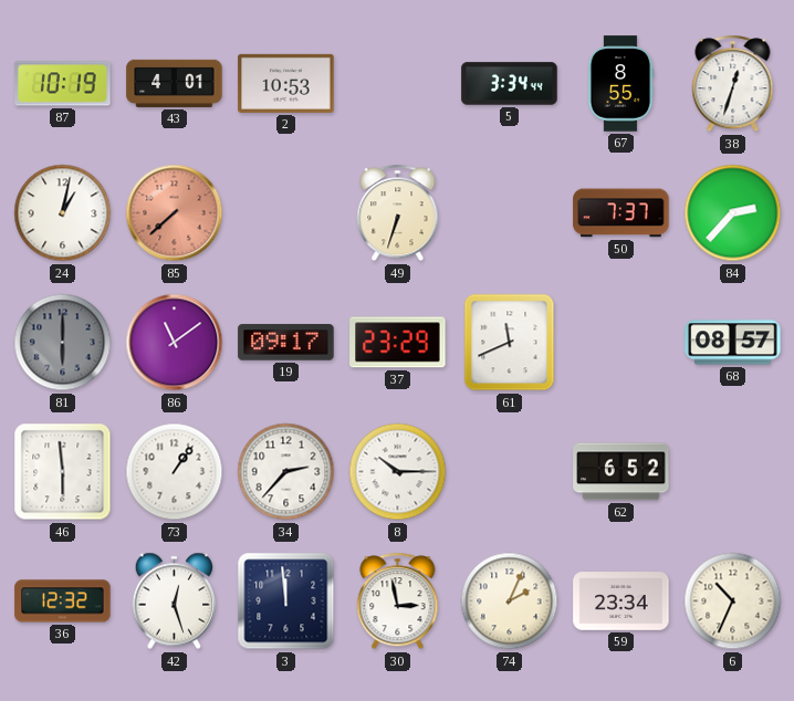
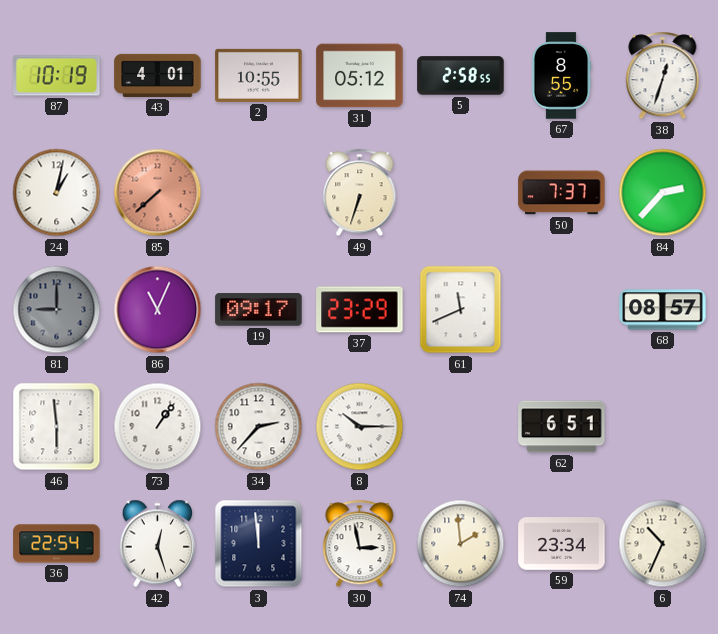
2: 10:53 -> 10:55
31: none -> 05:12
5: 3:34 -> 2:58
81: 6:00 -> 9:00
86: 11:09 -> 11:04
62: 6:52 -> 6:51
36: 12:32 -> 22:54
74: 2:04 -> 1:59
